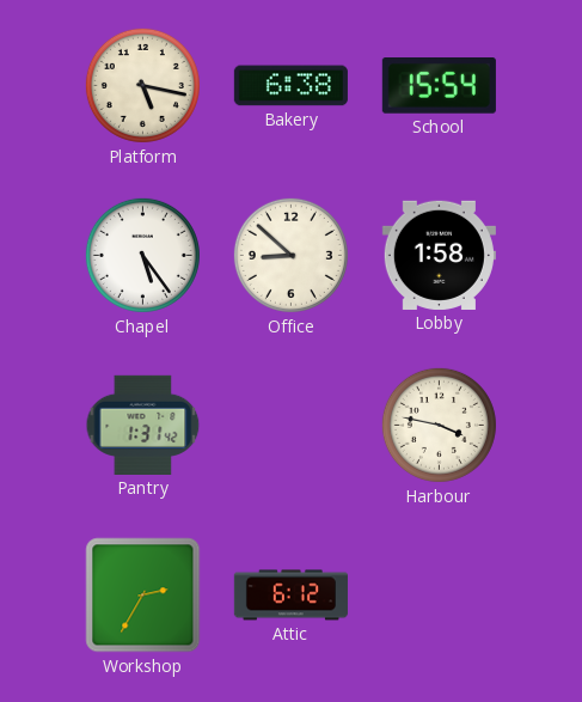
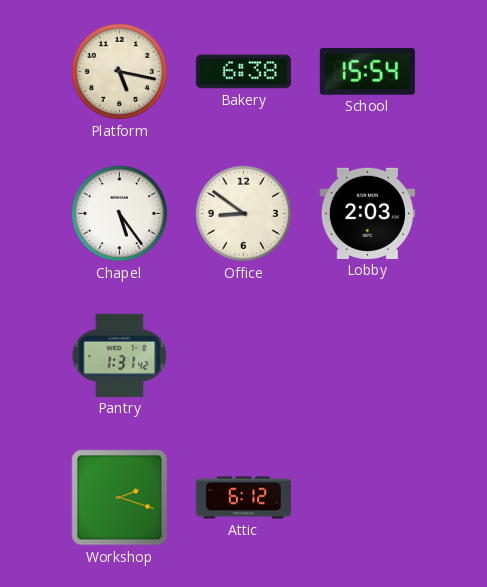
Office: 8:52 -> 8:51
Lobby: 1:58 -> 2:03
Harbour: 3:47 -> none
Workshop: 2:35 -> 2:18
